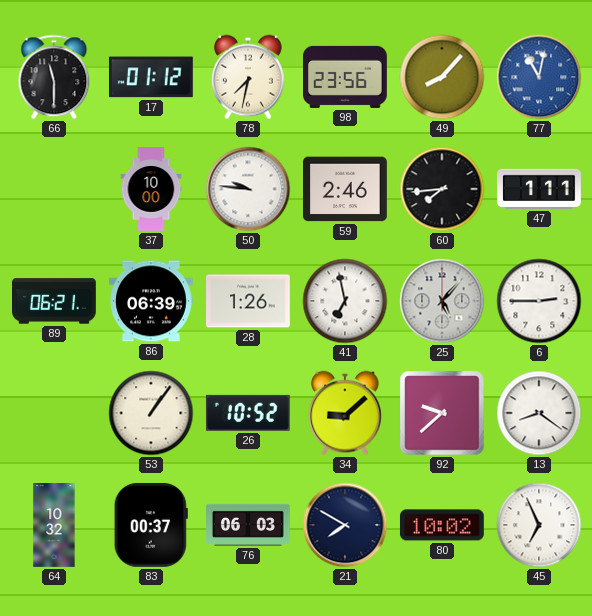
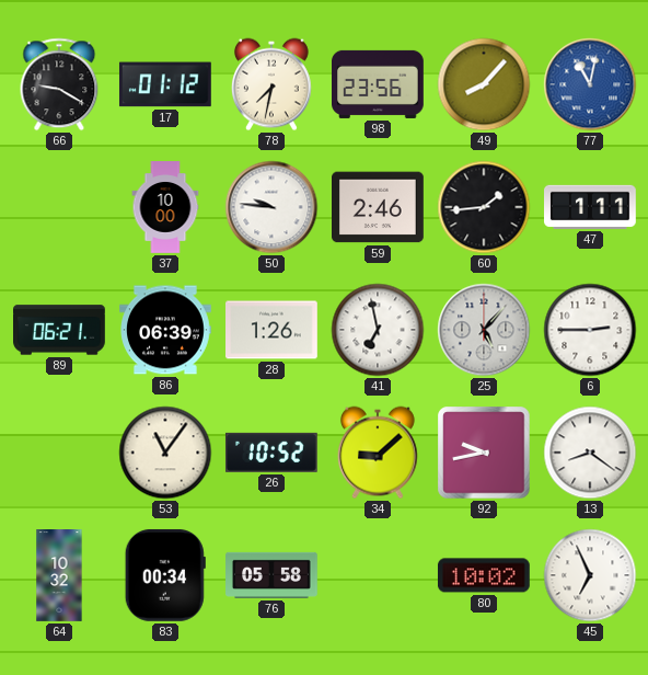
66: 11:30 -> 9:20
60: 7:44 -> 1:44
53: 1:06 -> 11:06
92: 9:38 -> 9:43
83: 00:37 -> 00:34
76: 06:03 -> 05:58
21: 7:50 -> none
